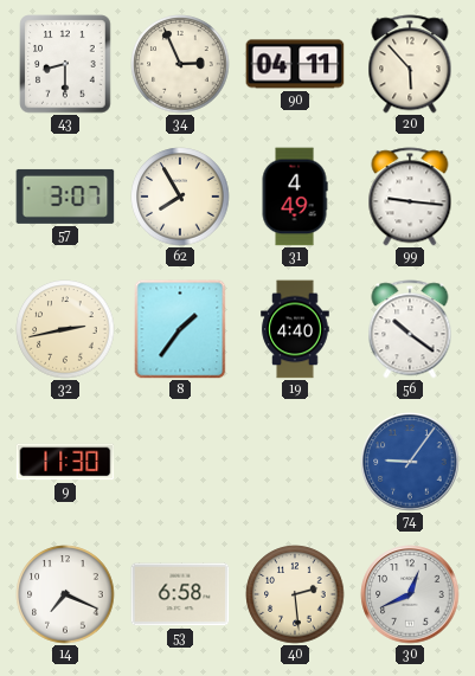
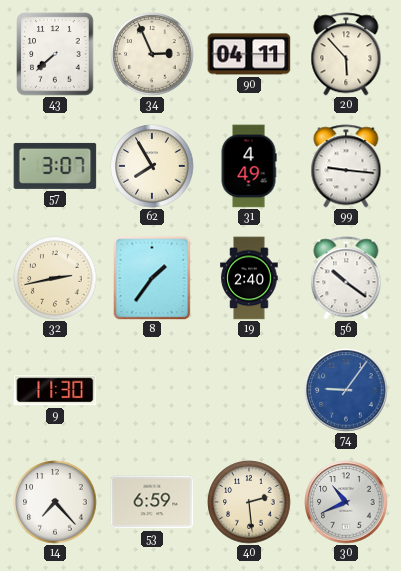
43: 8:30 -> 7:38
19: 4:40 -> 2:40
14: 7:19 -> 7:23
53: 6:58 -> 6:59
30: 12:41 -> 10:41
